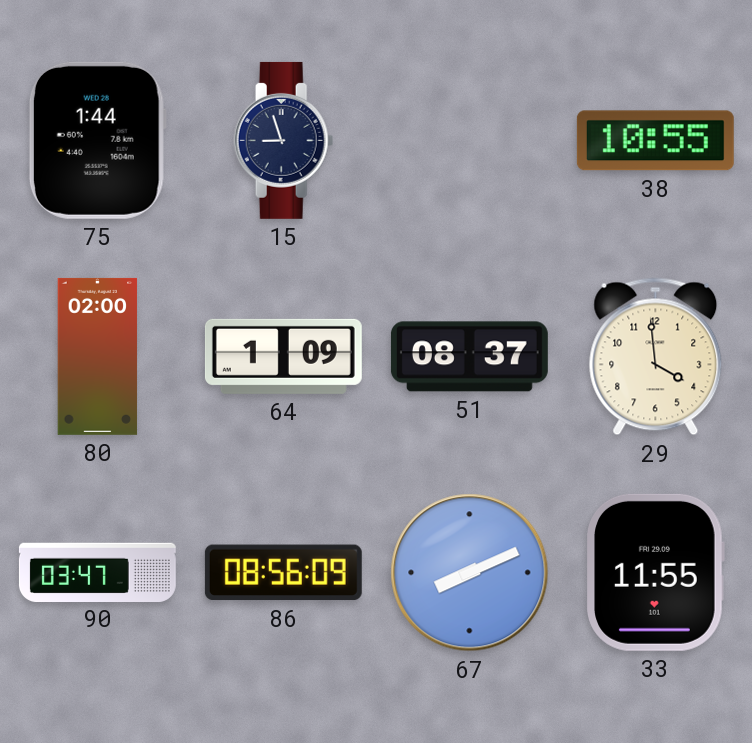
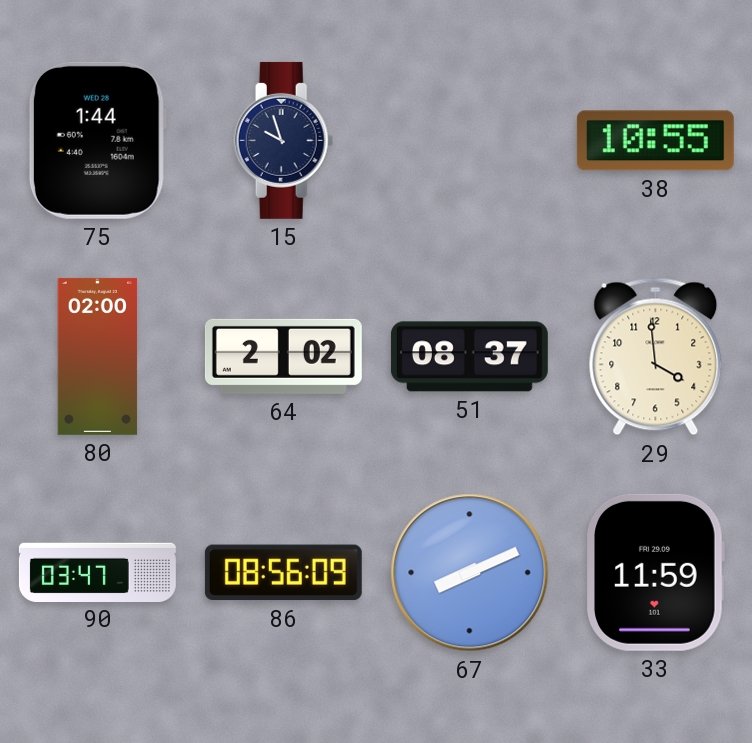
15: 8:57 -> 9:57
64: 1:09 -> 2:02
33: 11:55 -> 11:59
